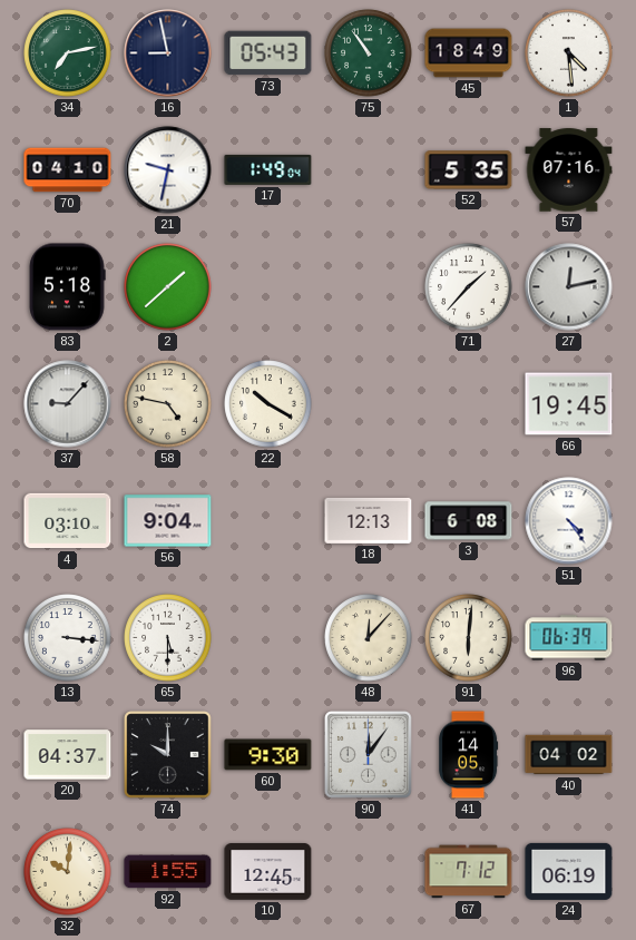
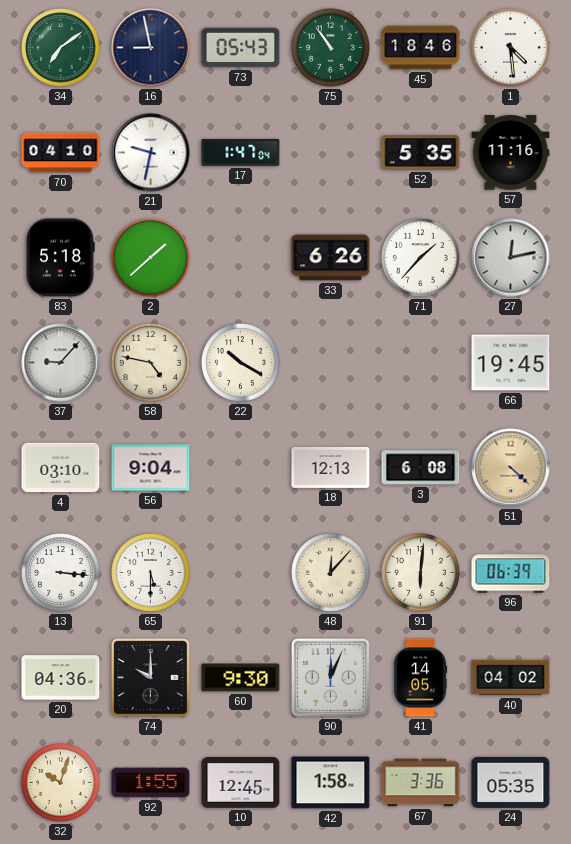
34: 7:13 -> 7:09
45: 18:49 -> 18:46
17: 1:49 -> 1:47
57: 07:16 -> 11:16
33: none -> 6:26
51: 4:24 -> 4:22
51 dial: white -> champagne
20: 04:37 -> 04:36
90: 12:06 -> 12:04
32: 10:01 -> 10:03
42: none -> 1:58
67: 7:12 -> 3:36
24: 06:19 -> 05:35
